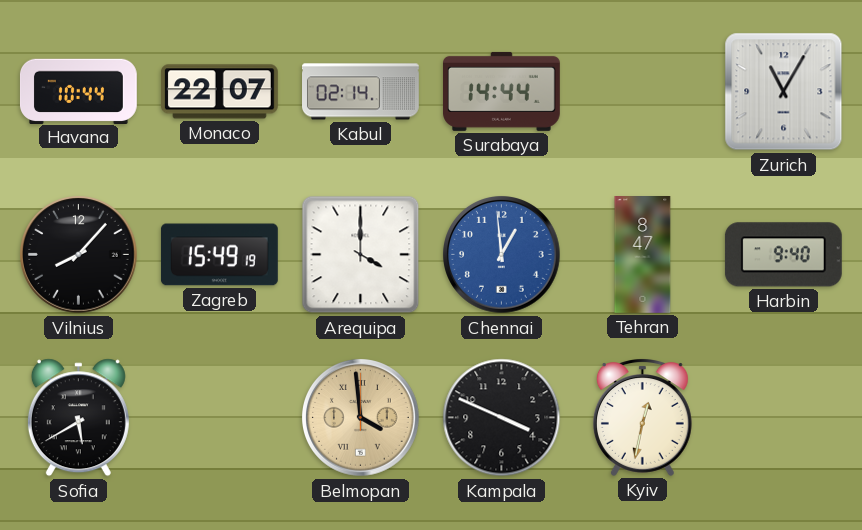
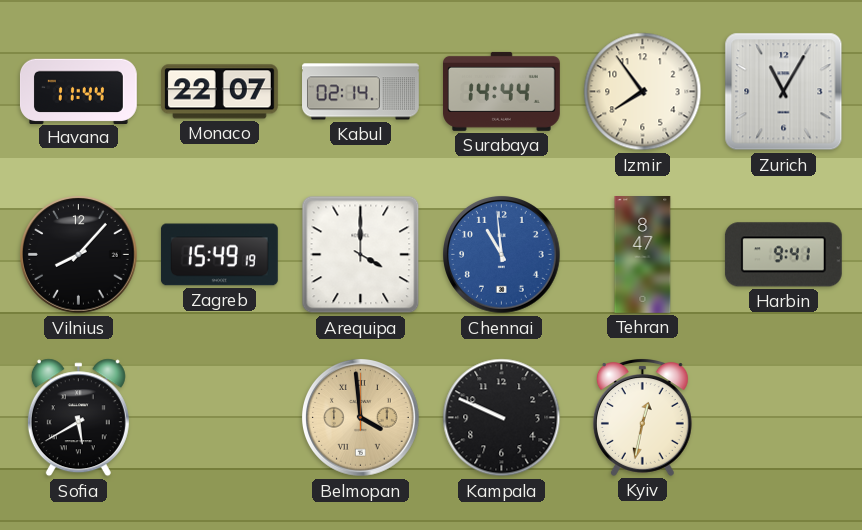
Havana: 10:44 -> 11:44
Izmir: none -> 7:54
Chennai: 12:59 -> 10:59
Harbin: 9:40 -> 9:41
Kampala: 3:49 -> 9:49
